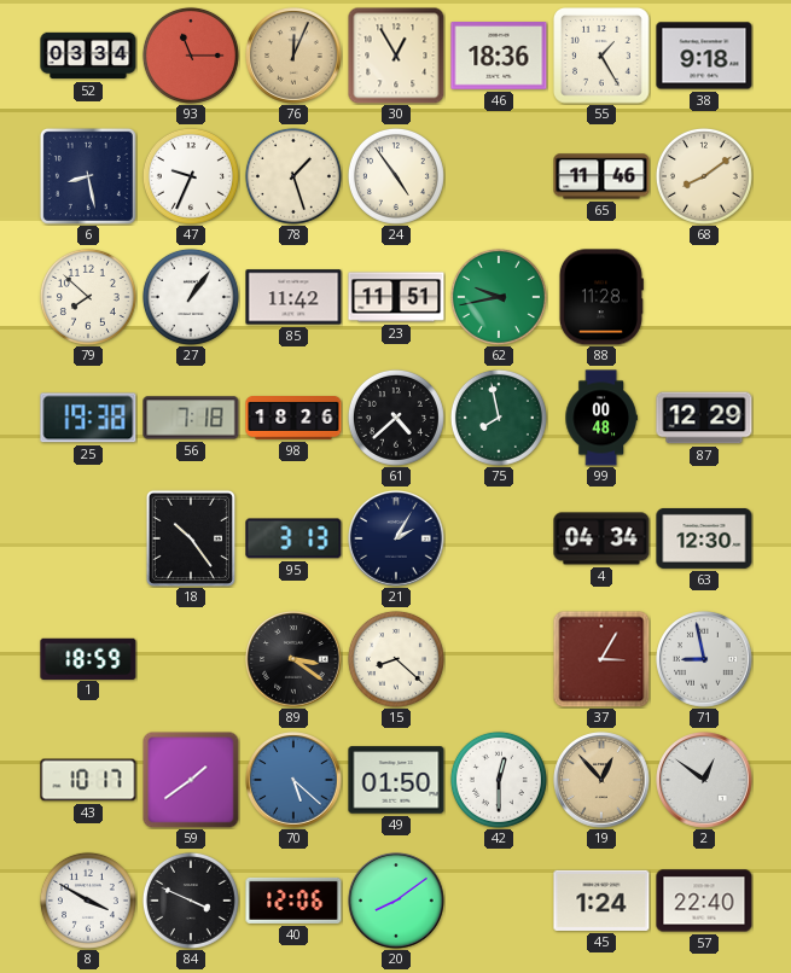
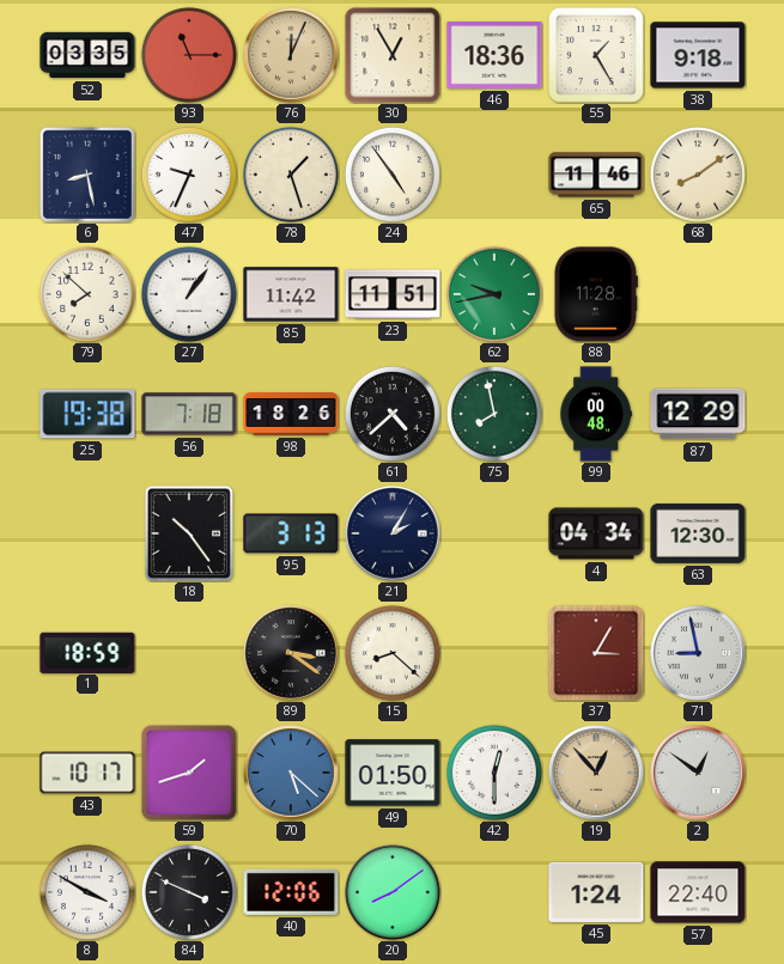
52: 03:34 -> 03:35
59: 1:39 -> 1:42
